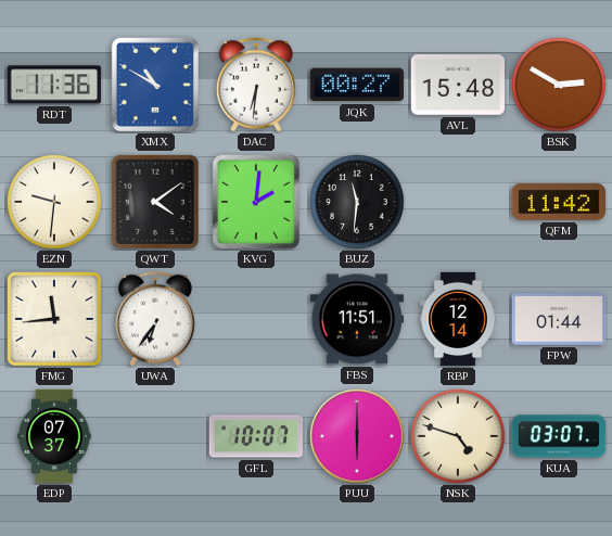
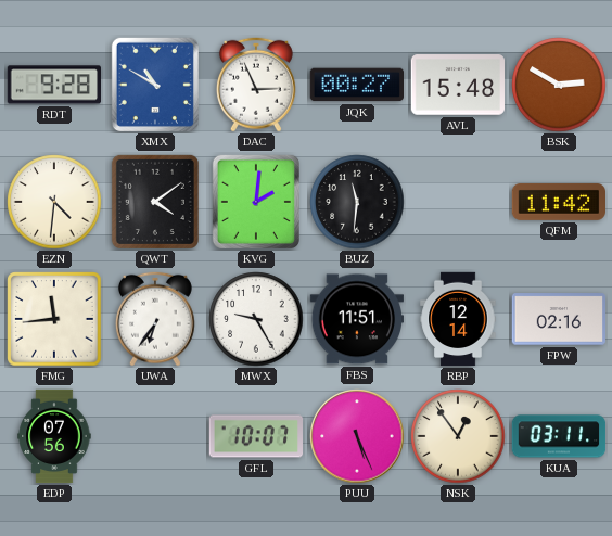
RDT: 11:36 -> 9:28
DAC: 6:31 -> 2:56
EZN: 9:31 -> 4:31
MWX: none -> 9:25
FPW: 01:44 -> 02:16
EDP: 07:37 -> 07:56
PUU: 6:00 -> 5:26
NSK: 4:48 -> 12:54
KUA: 03:07 -> 03:11
